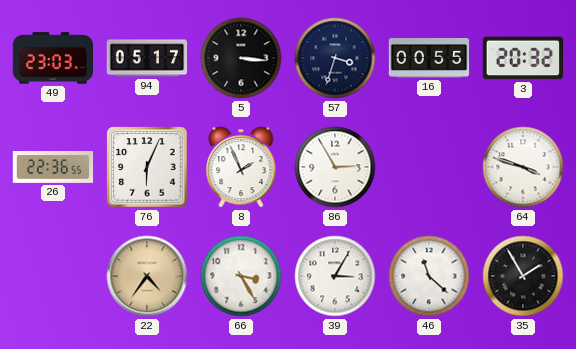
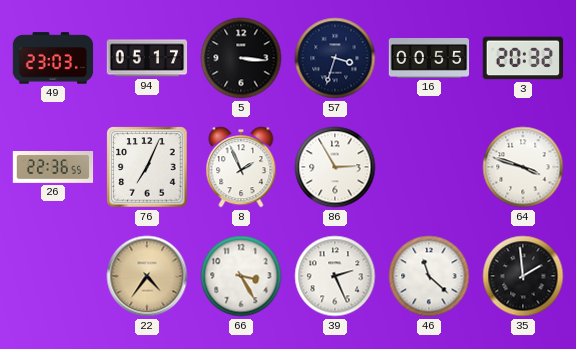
76: 6:04 -> 7:04
39: 3:05 -> 2:26
35: 1:55 -> 1:59
